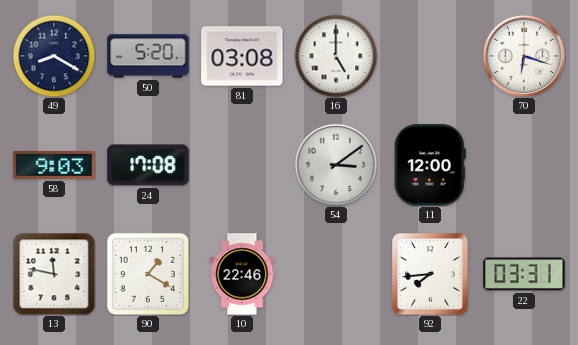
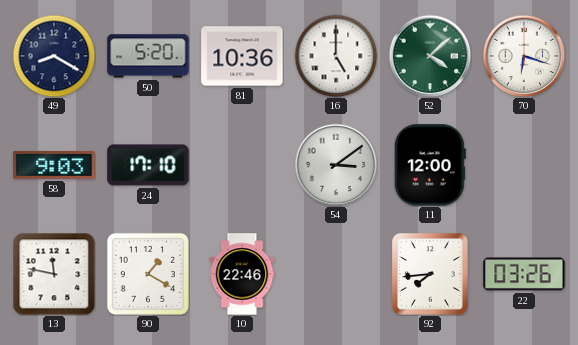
81: 03:08 -> 10:36
52: none -> 4:08
24: 17:08 -> 17:10
22: 03:31 -> 03:26
